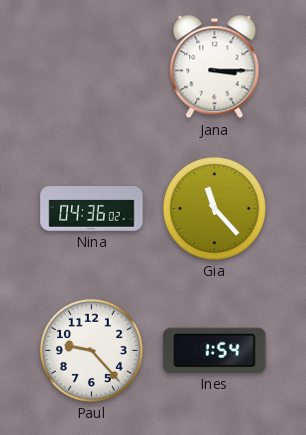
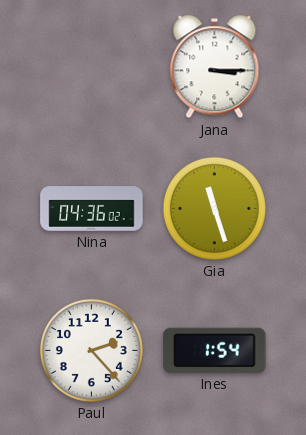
Gia: 11:23 -> 11:27
Paul: 9:23 -> 2:23
